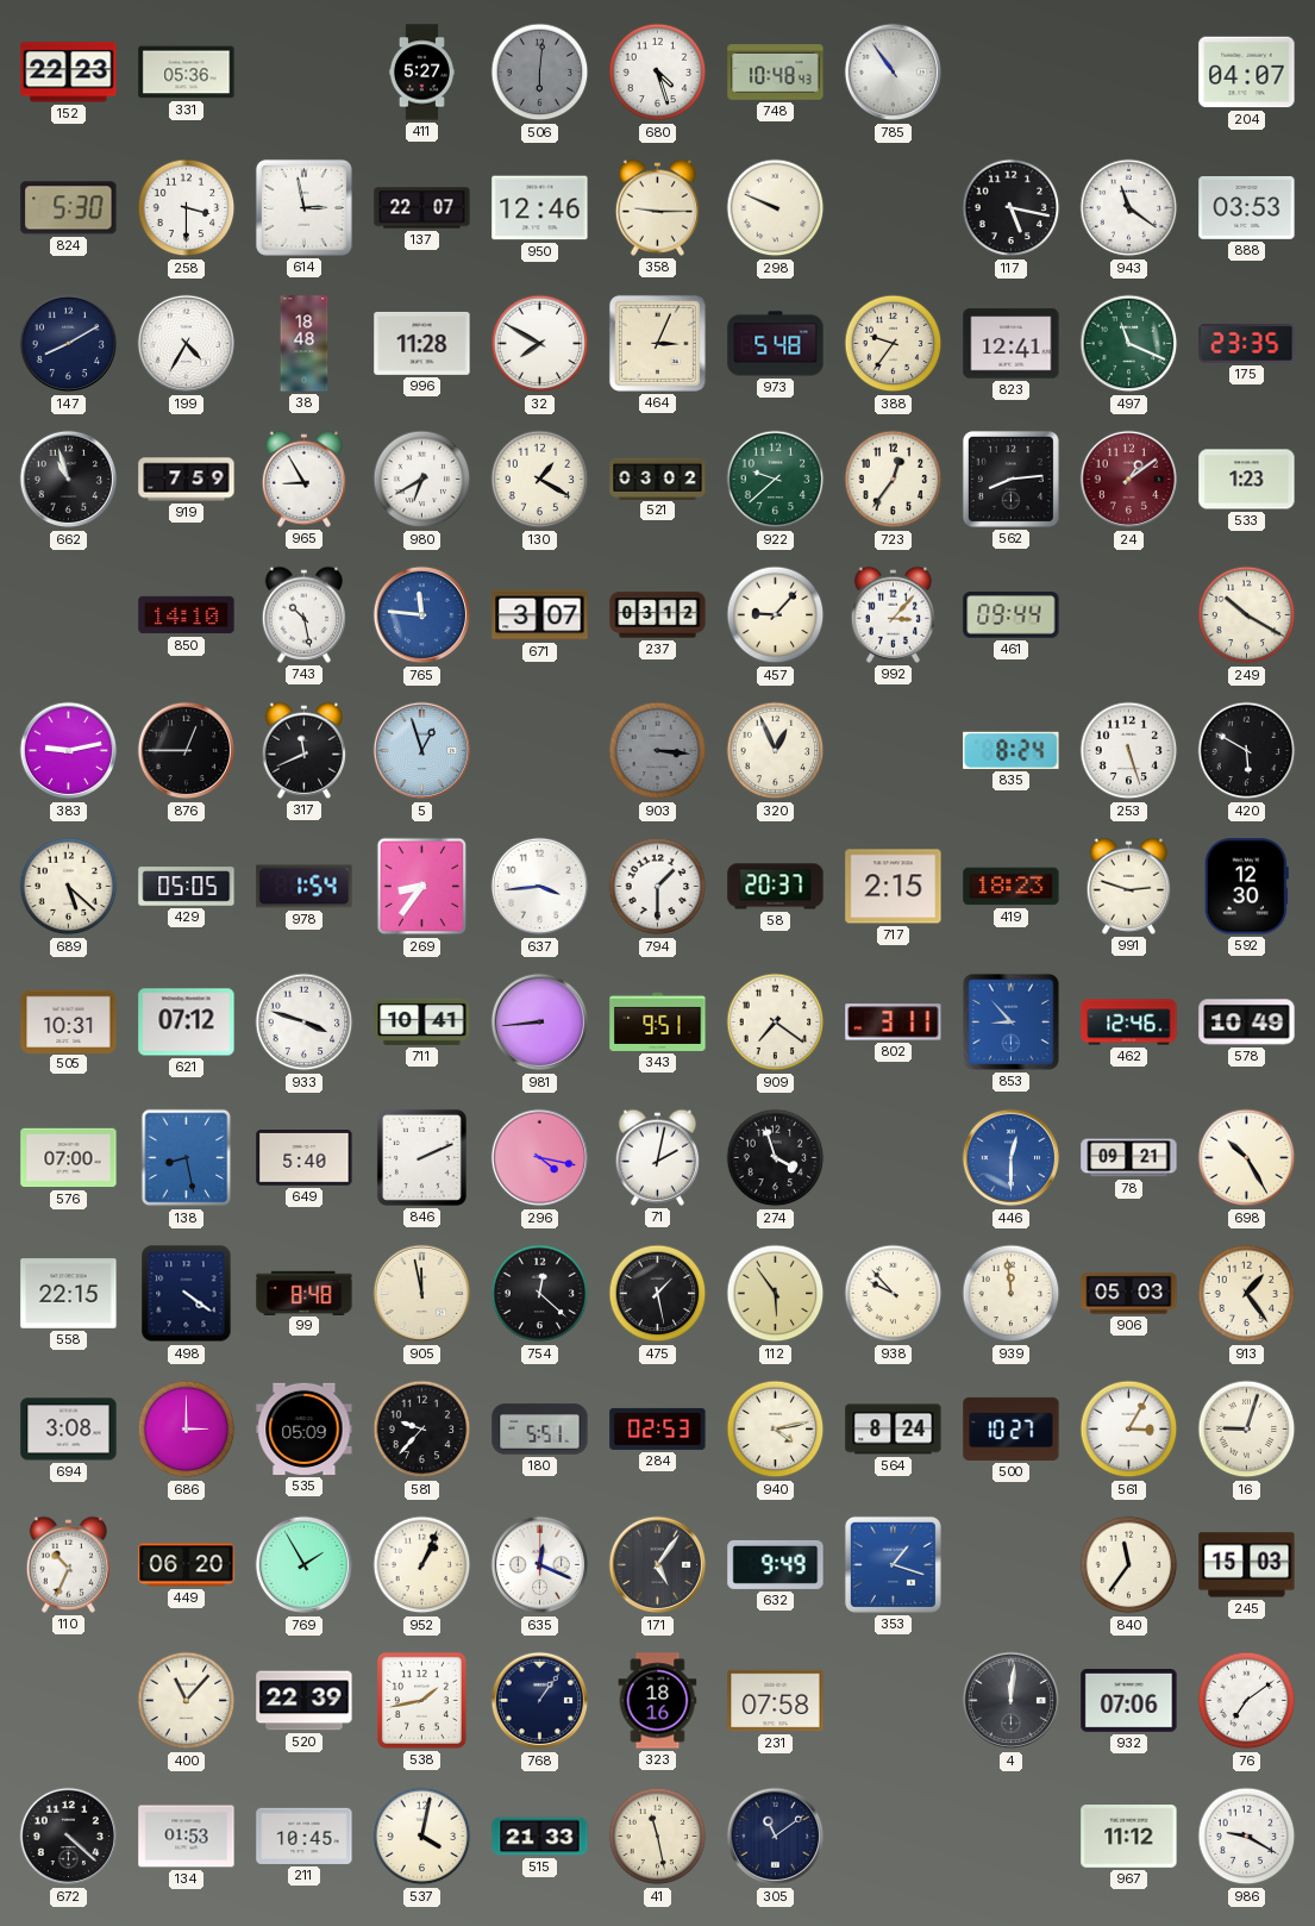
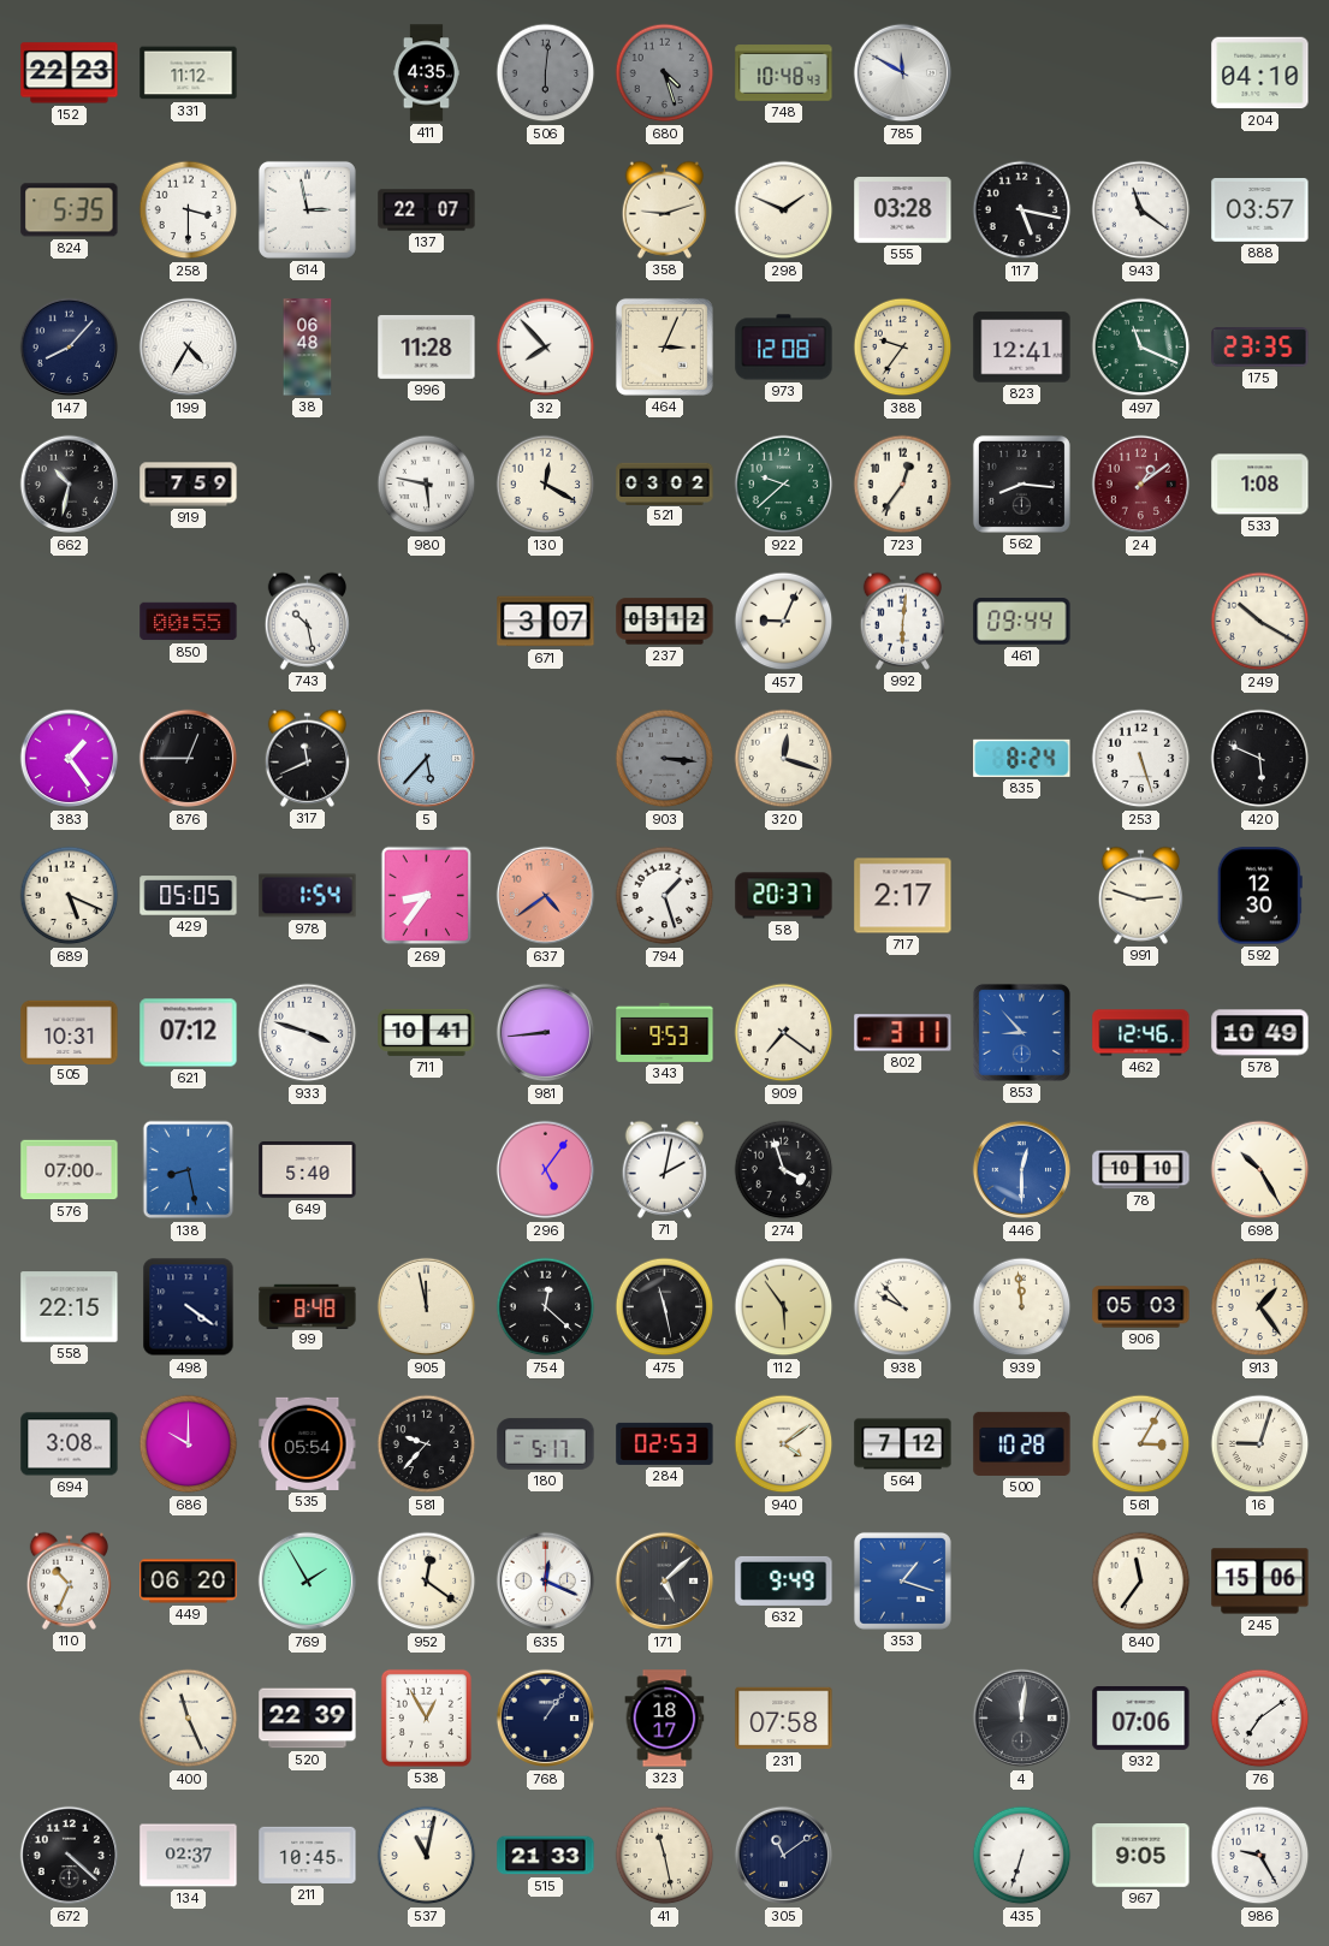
331: 05:36 -> 11:12
411: 5:27 -> 4:35
680 dial: white -> grey
785: 10:54 -> 11:50
204: 04:07 -> 04:10
824: 5:30 -> 5:35
950: 12:46 -> none
358: 9:15 -> 9:12
298: 9:49 -> 1:49
555: none -> 03:28
888: 03:53 -> 03:57
147: 8:10 -> 8:07
38: 18:48 -> 06:48
32: 7:50 -> 7:53
973: 5:48 -> 12:08
662: 10:57 -> 10:32
965: 8:55 -> none
980: 6:40 -> 5:47
130: 1:20 -> 12:20
562: 8:14 -> 8:16
533: 1:23 -> 1:08
850: 14:10 -> 00:55
765: 11:46 -> none
457: 9:07 -> 9:04
992: 3:07 -> 6:01
383: 9:13 -> 1:24
5: 12:57 -> 5:37
320: 12:56 -> 12:18
420: 5:50 -> 5:49
689: 5:22 -> 5:19
637: 3:44 -> 4:39
637 dial: white -> salmon
794: 1:30 -> 1:27
717: 2:15 -> 2:17
419: 18:23 -> none
343: 9:51 -> 9:53
846: 2:11 -> none
296: 4:17 -> 5:06
78: 09:21 -> 10:10
475: 1:28 -> 11:28
686: 3:00 -> 10:00
535: 05:09 -> 05:54
180: 5:51 -> 5:17
940: 4:13 -> 4:09
564: 8:24 -> 7:12
500: 10:27 -> 10:28
952: 1:04 -> 12:21
171: 5:06 -> 5:08
245: 15:03 -> 15:06
400: 11:07 -> 11:26
538: 1:43 -> 12:55
323: 18:16 -> 18:17
134: 01:53 -> 02:37
537: 4:02 -> 11:02
435: none -> 6:33
967: 11:12 -> 9:05
986: 9:20 -> 9:25
